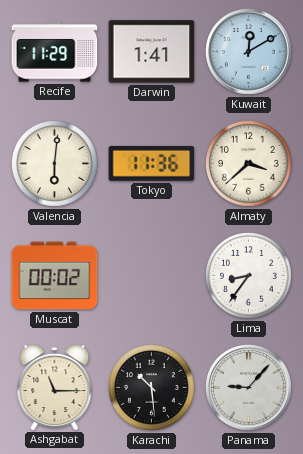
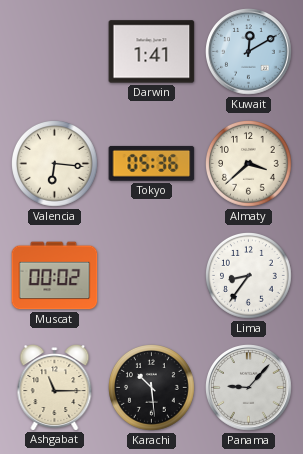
Recife: 11:29 -> none
Valencia: 6:01 -> 6:16
Tokyo: 11:36 -> 05:36
